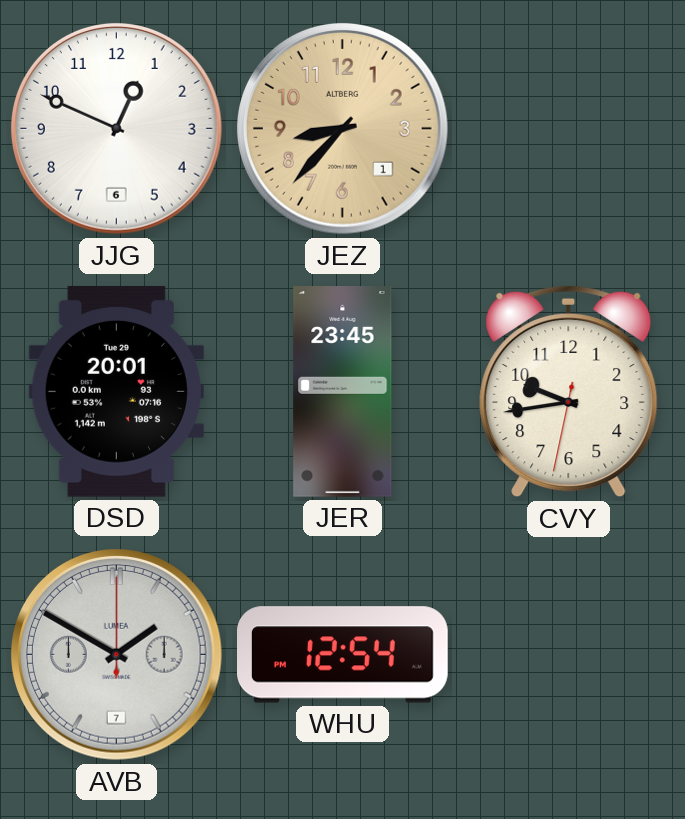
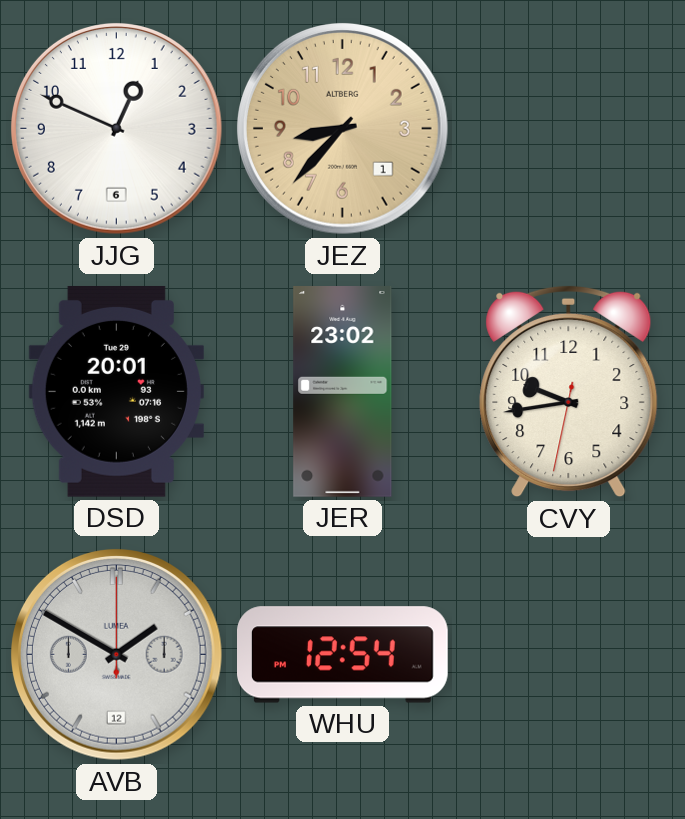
JER: 23:45 -> 23:02
AVB date: 7 -> 12
